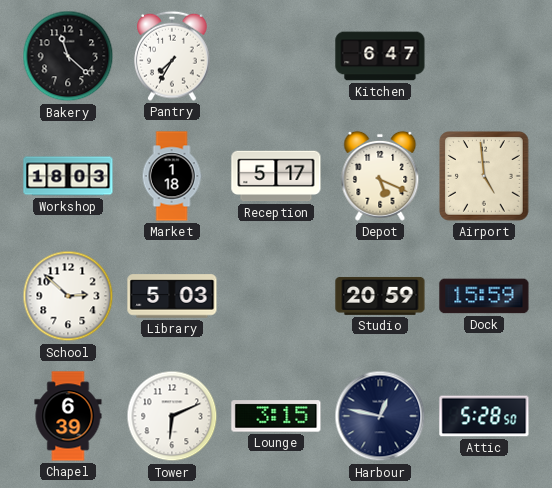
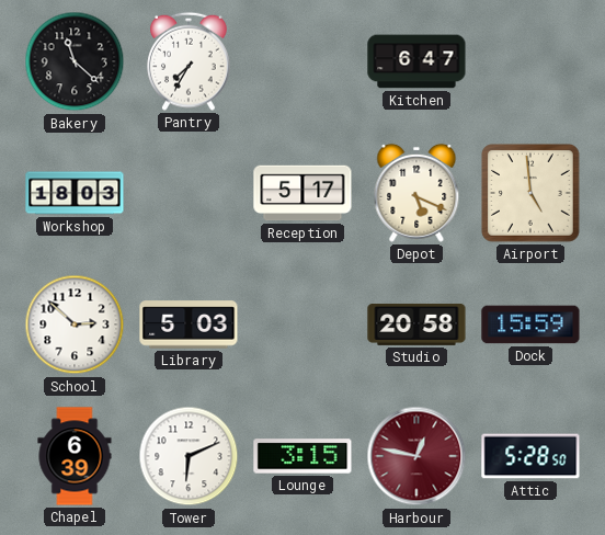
Market: 1:18 -> none
Studio: 20:59 -> 20:58
Harbour dial: navy -> burgundy
